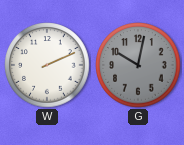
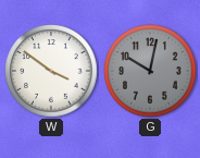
W: 2:11 -> 3:51
